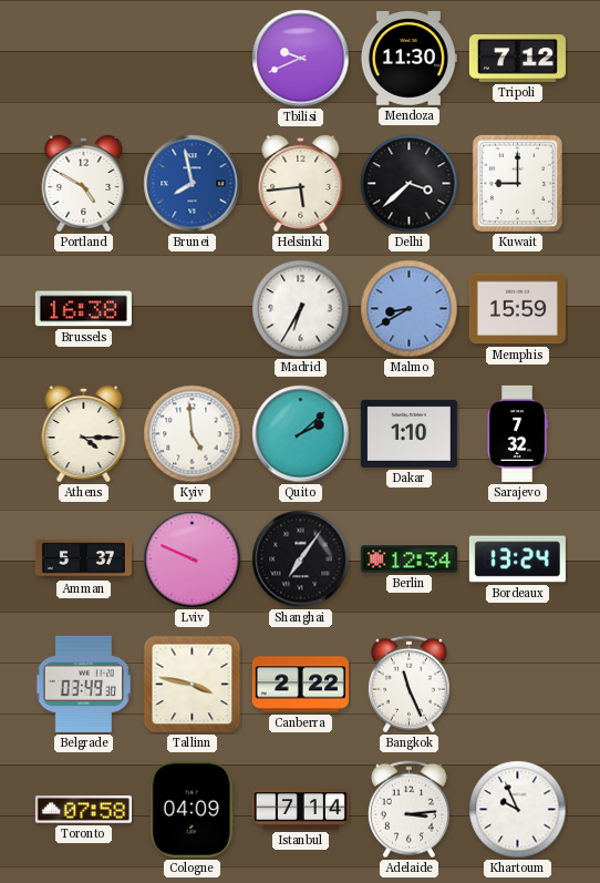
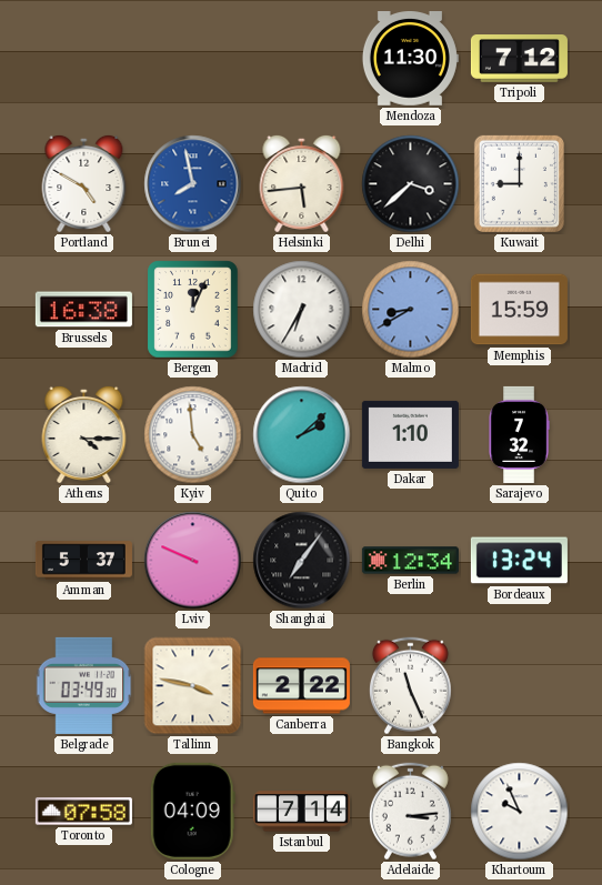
Tbilisi: 9:41 -> none
Bergen: none -> 12:04
